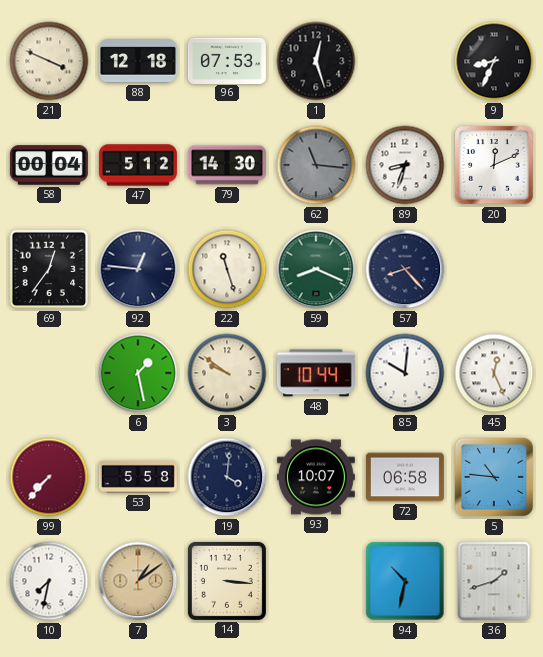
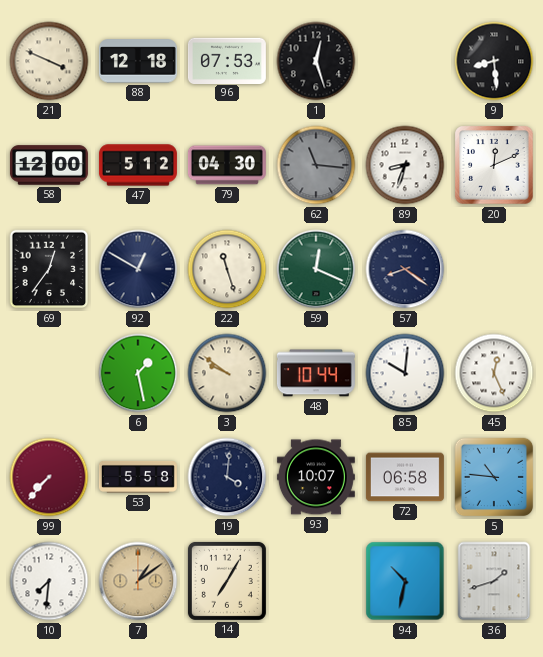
9: 8:34 -> 8:29
58: 00:04 -> 12:00
79: 14:30 -> 04:30
92: 12:46 -> 12:50
59: 8:19 -> 12:19
57: 8:23 -> 8:21
10: 7:32 -> 7:31
14: 3:16 -> 7:05
